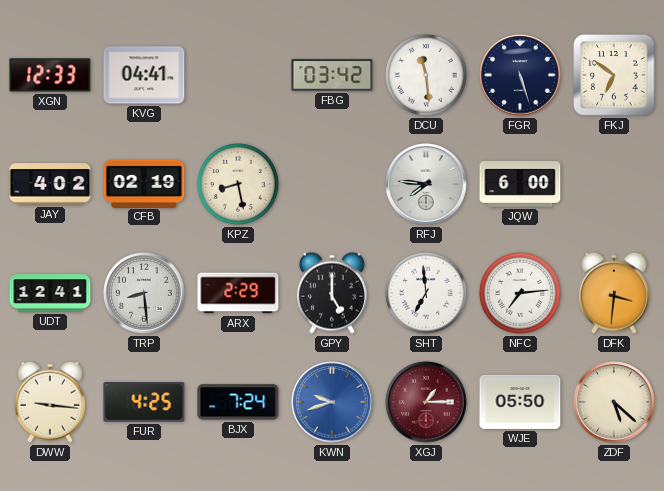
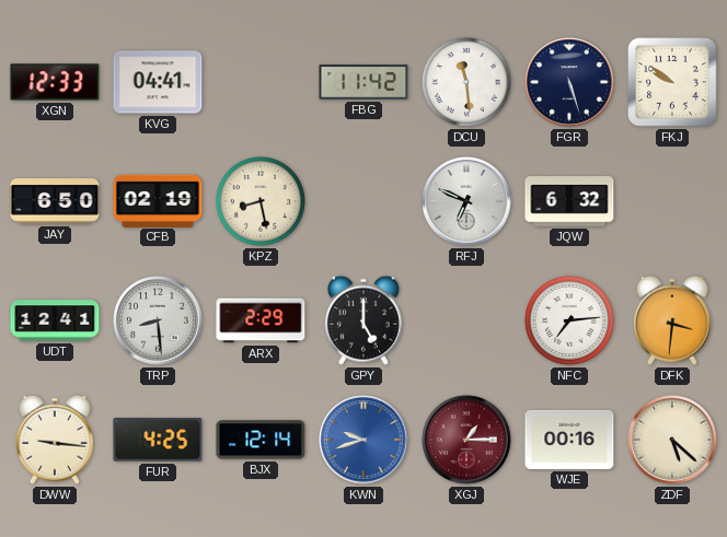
FBG: 03:42 -> 11:42
FKJ: 6:51 -> 9:51
JAY: 4:02 -> 6:50
RFJ: 7:46 -> 6:49
JQW: 6:00 -> 6:32
SHT: 6:59 -> none
BJX: 7:24 -> 12:14
WJE: 05:50 -> 00:16
